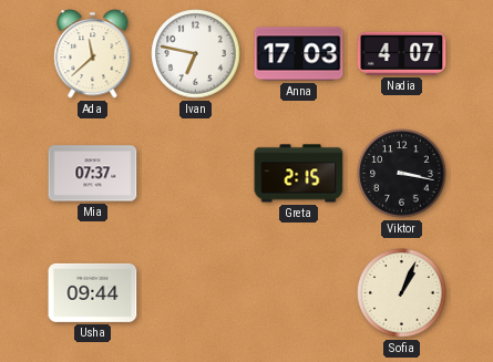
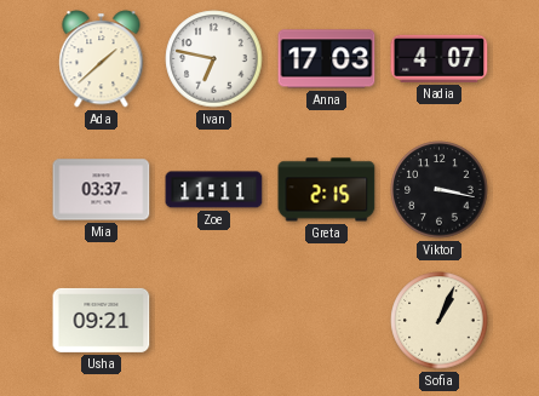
Ada: 11:38 -> 1:38
Mia: 07:37 -> 03:37
Zoe: none -> 11:11
Usha: 09:44 -> 09:21
